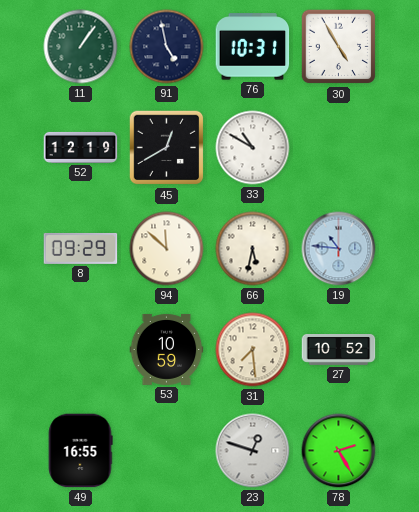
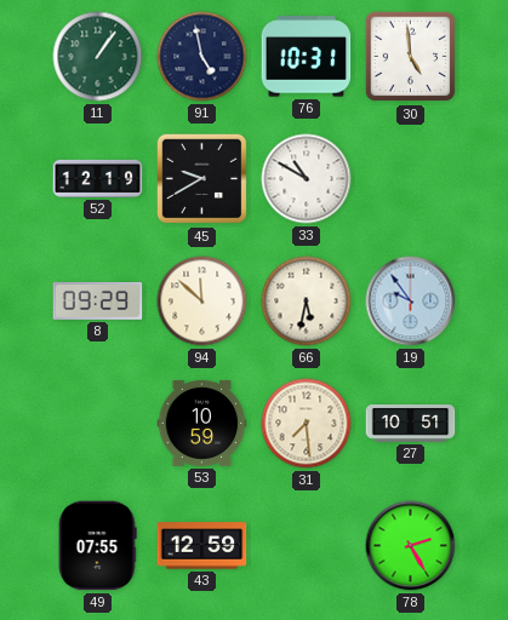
30: 4:55 -> 4:59
45: 12:40 -> 9:40
19: 10:46 -> 9:54
27: 10:52 -> 10:51
49: 16:55 -> 07:55
43: none -> 12:59
23: 12:48 -> none
